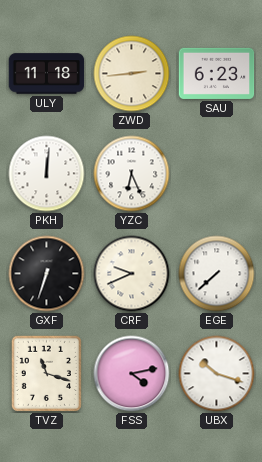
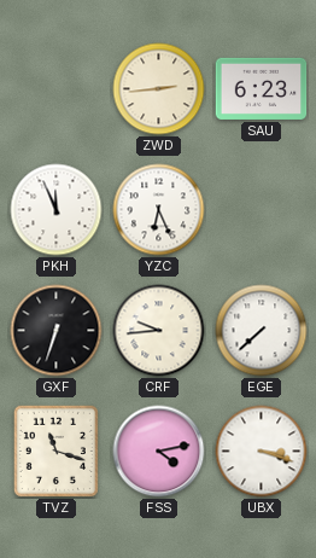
ULY: 11:18 -> none
PKH: 12:01 -> 11:56
CRF: 9:41 -> 9:44
UBX: 10:18 -> 3:18
